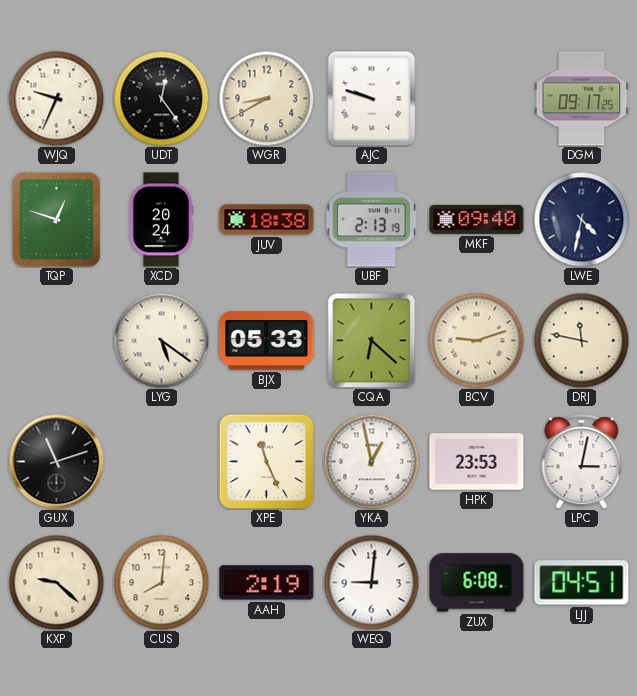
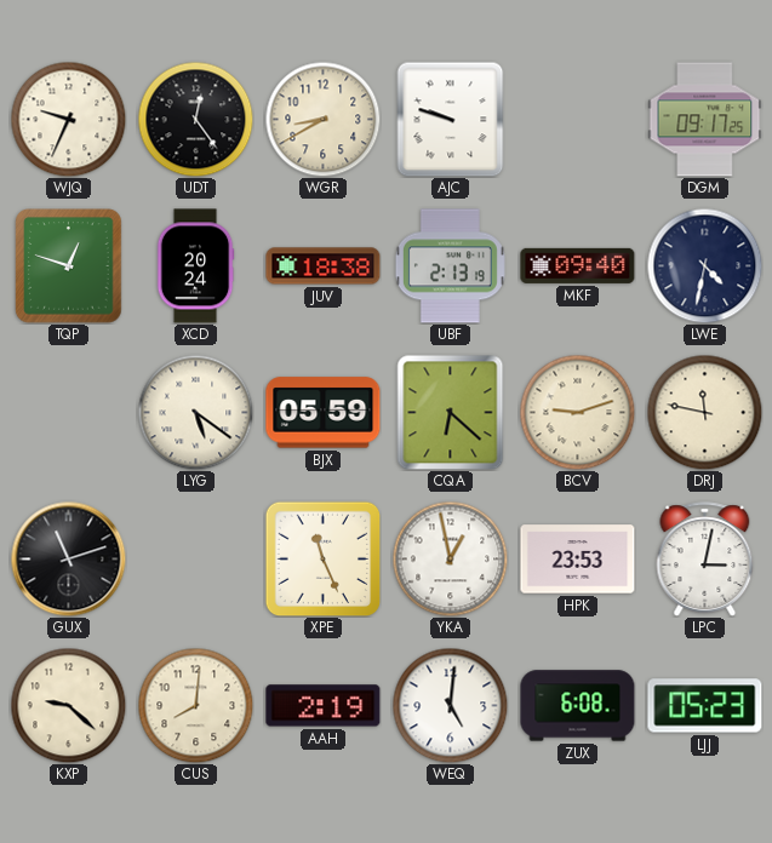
BJX: 05:33 -> 05:59
WEQ: 9:01 -> 5:01
LJJ: 04:51 -> 05:23
